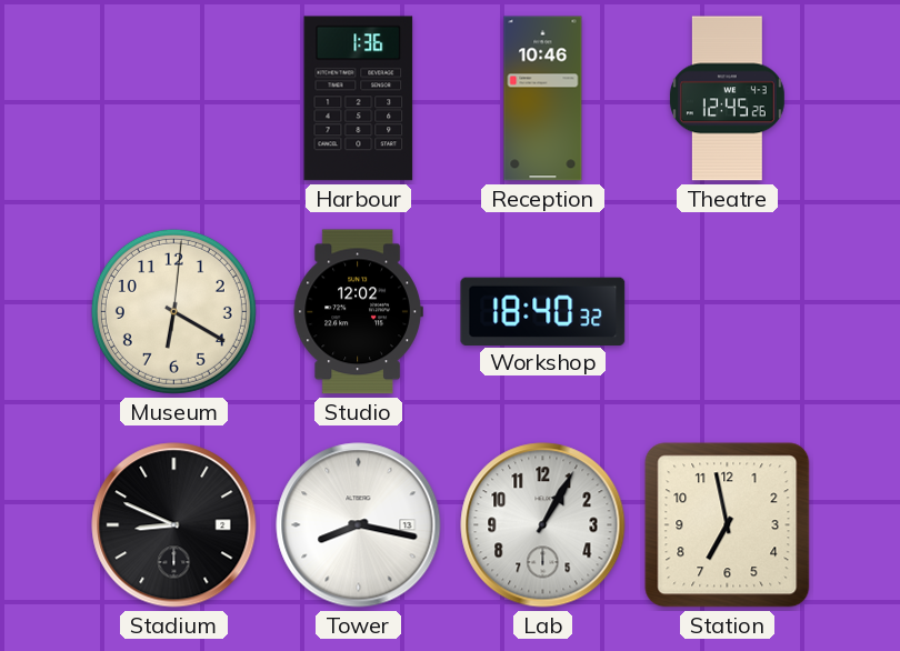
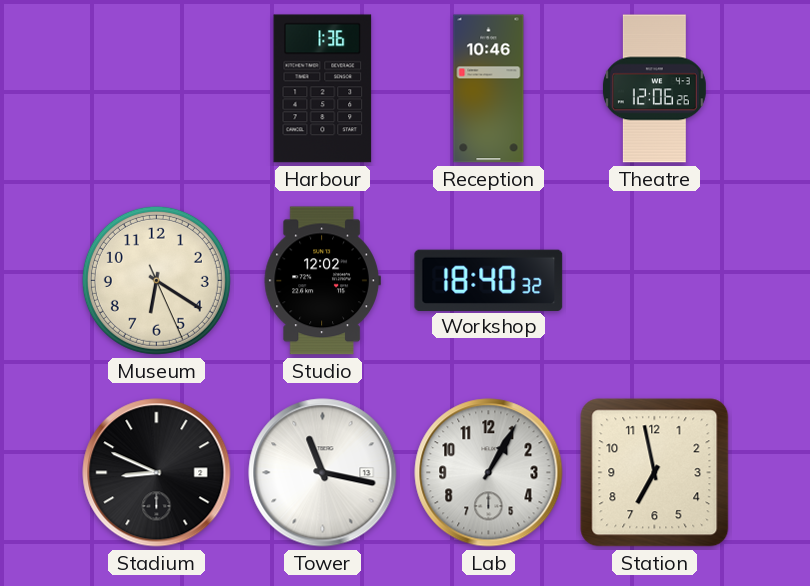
Theatre: 12:45 -> 12:06
Museum: 6:20:01 -> 6:20:26
Tower: 8:17 -> 11:17
